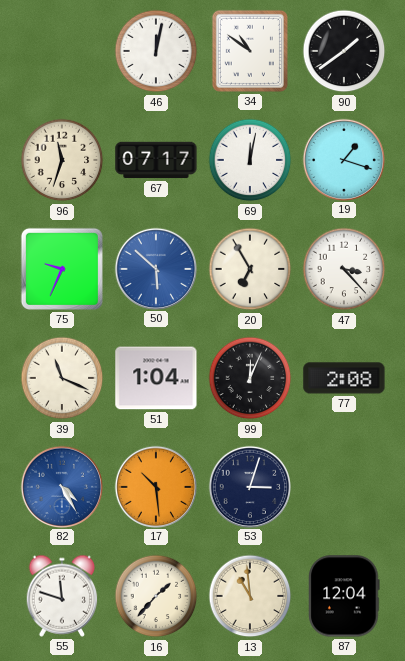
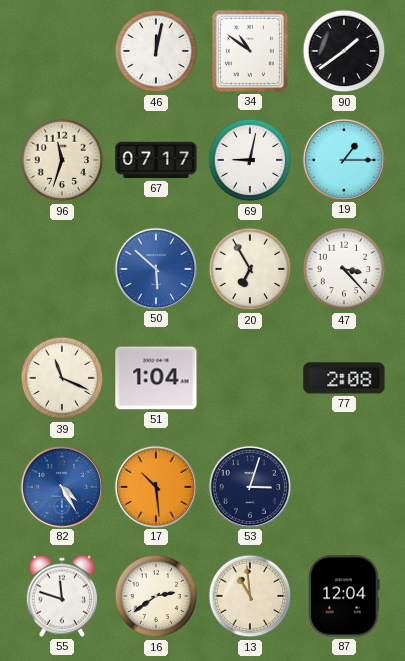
69: 12:02 -> 9:02
19: 1:18 -> 1:15
75: 9:34 -> none
99: 12:04 -> none
16: 1:37 -> 2:39
